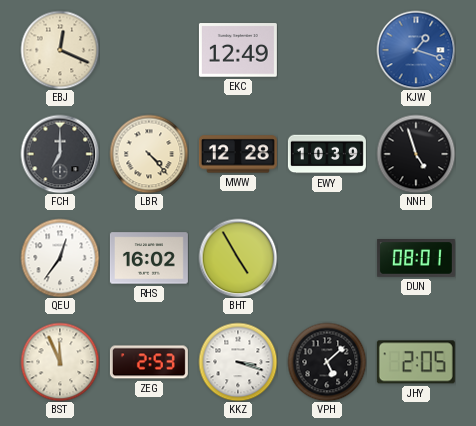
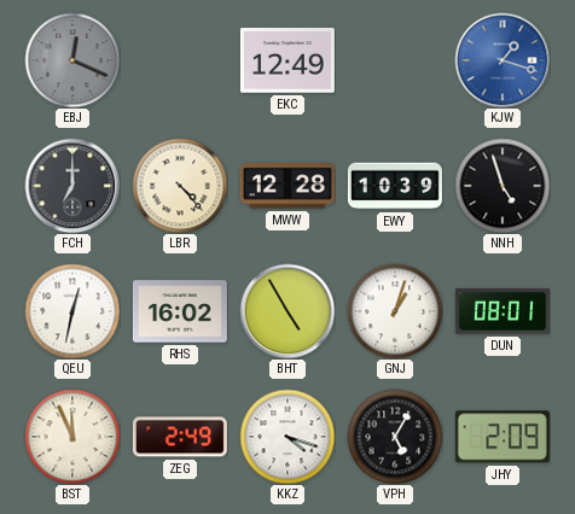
EBJ dial: cream -> grey
QEU: 12:36 -> 12:32
GNJ: none -> 1:03
ZEG: 2:53 -> 2:49
KKZ: 3:18 -> 4:18
VPH: 5:08 -> 5:05
JHY: 2:05 -> 2:09
